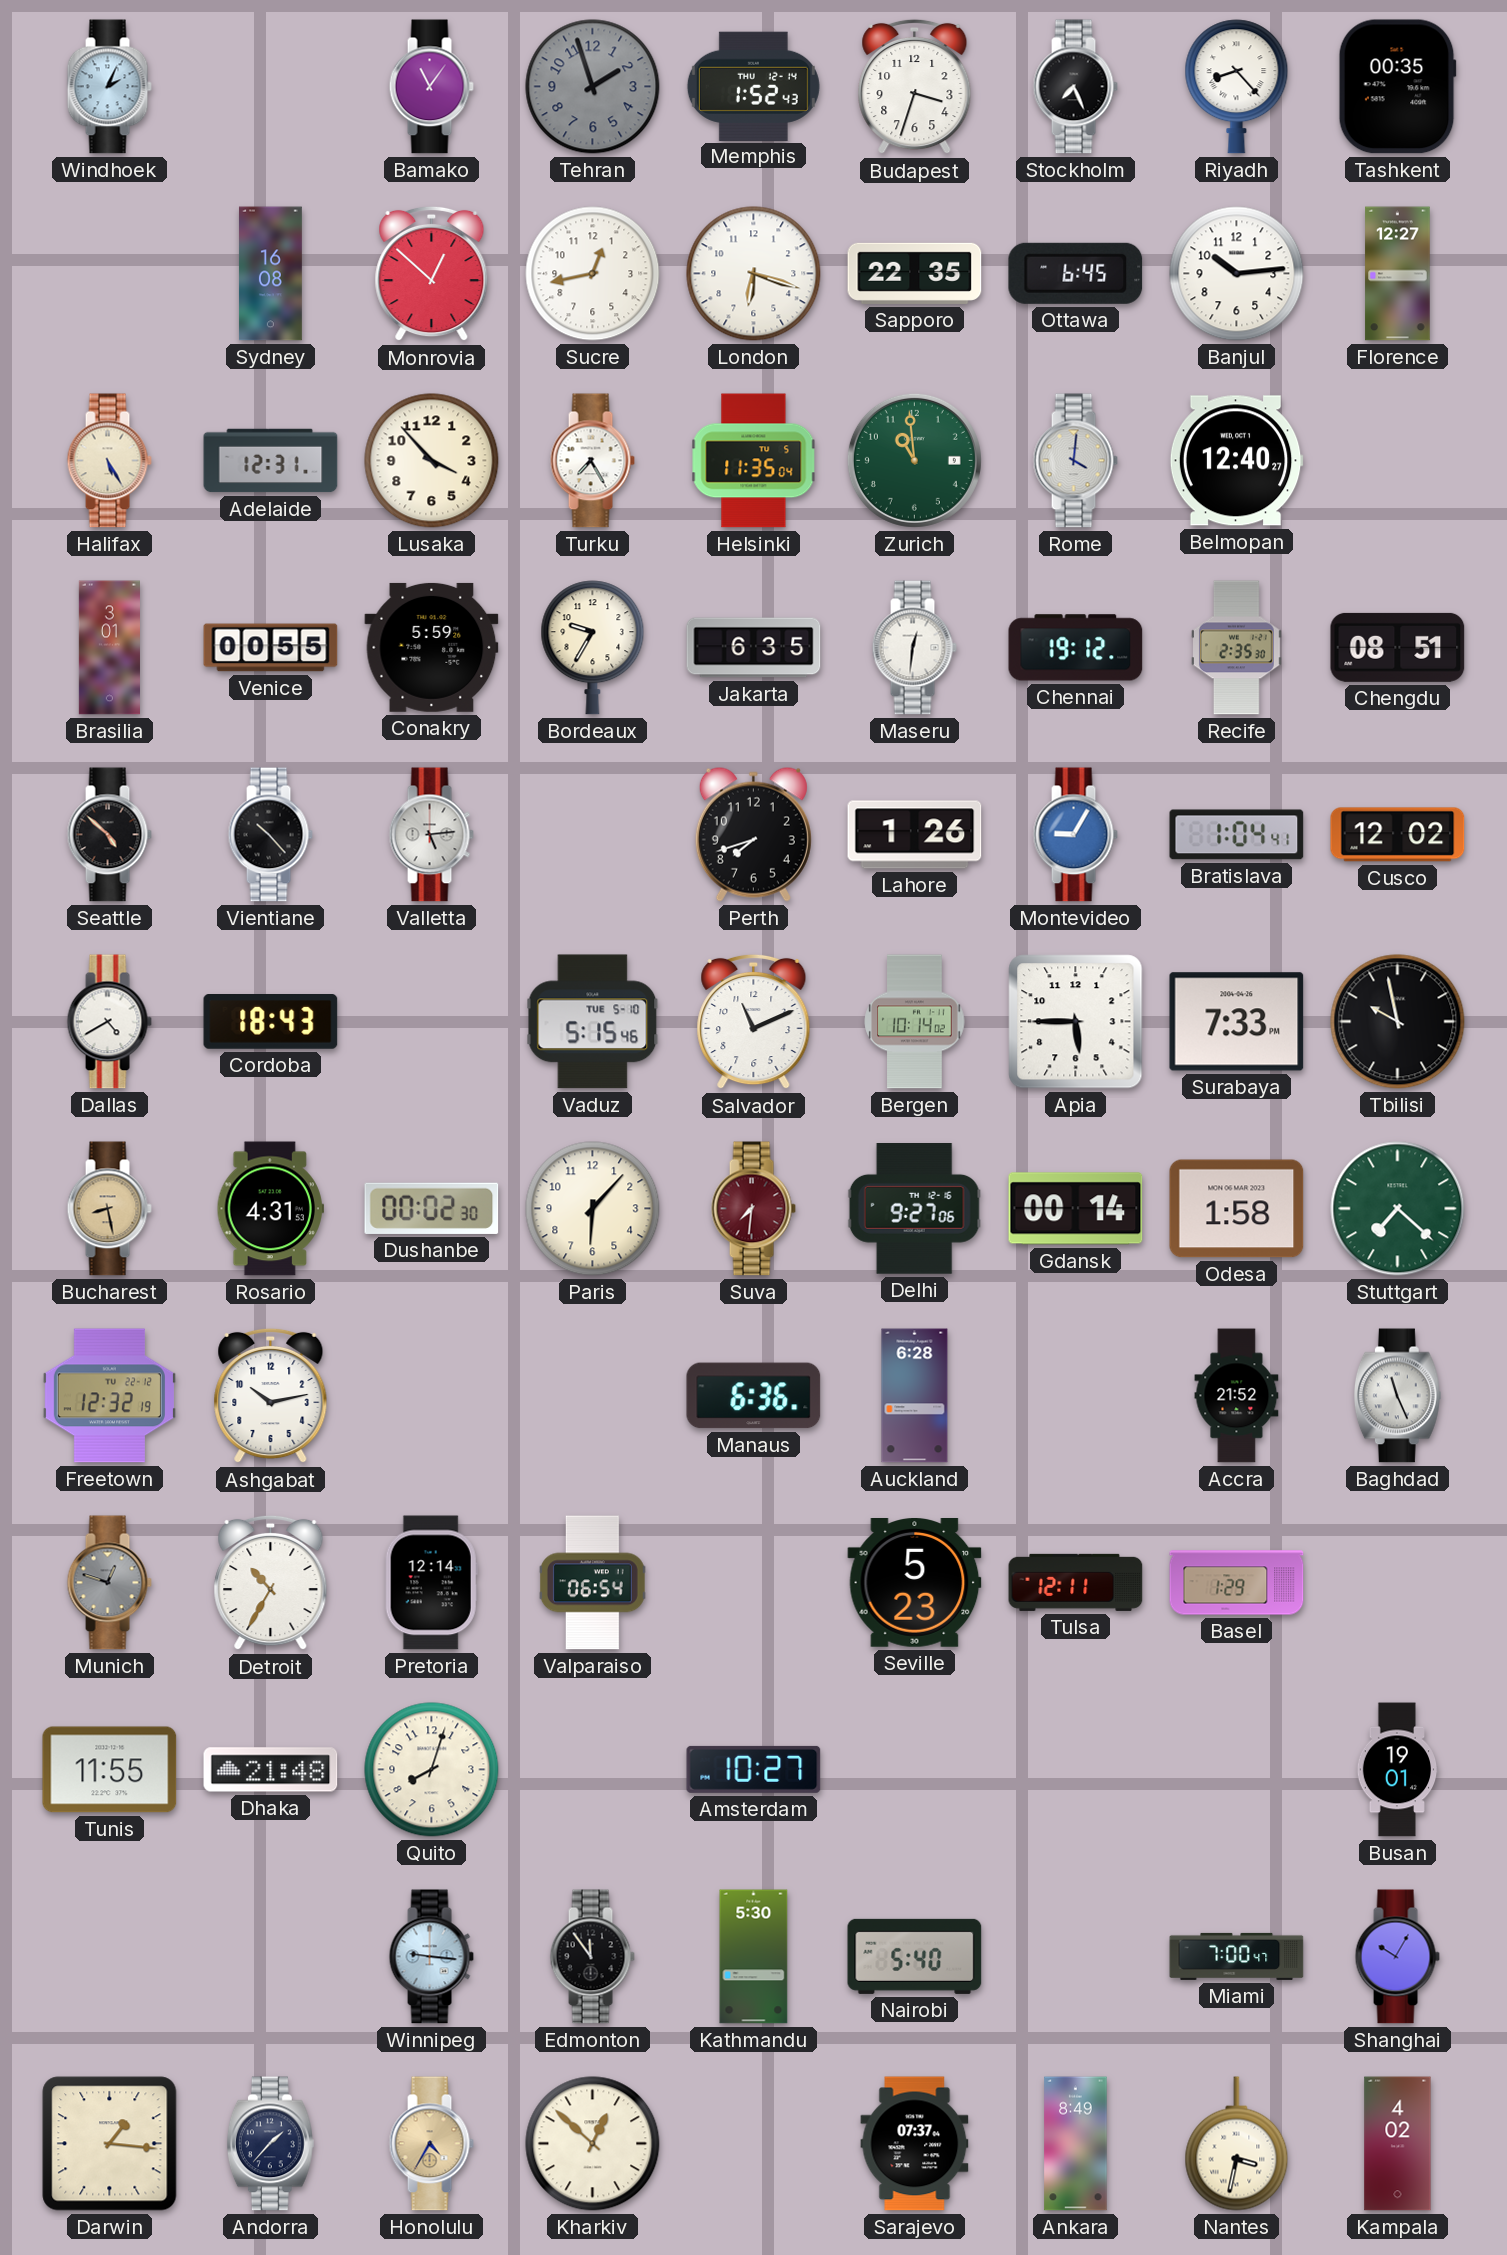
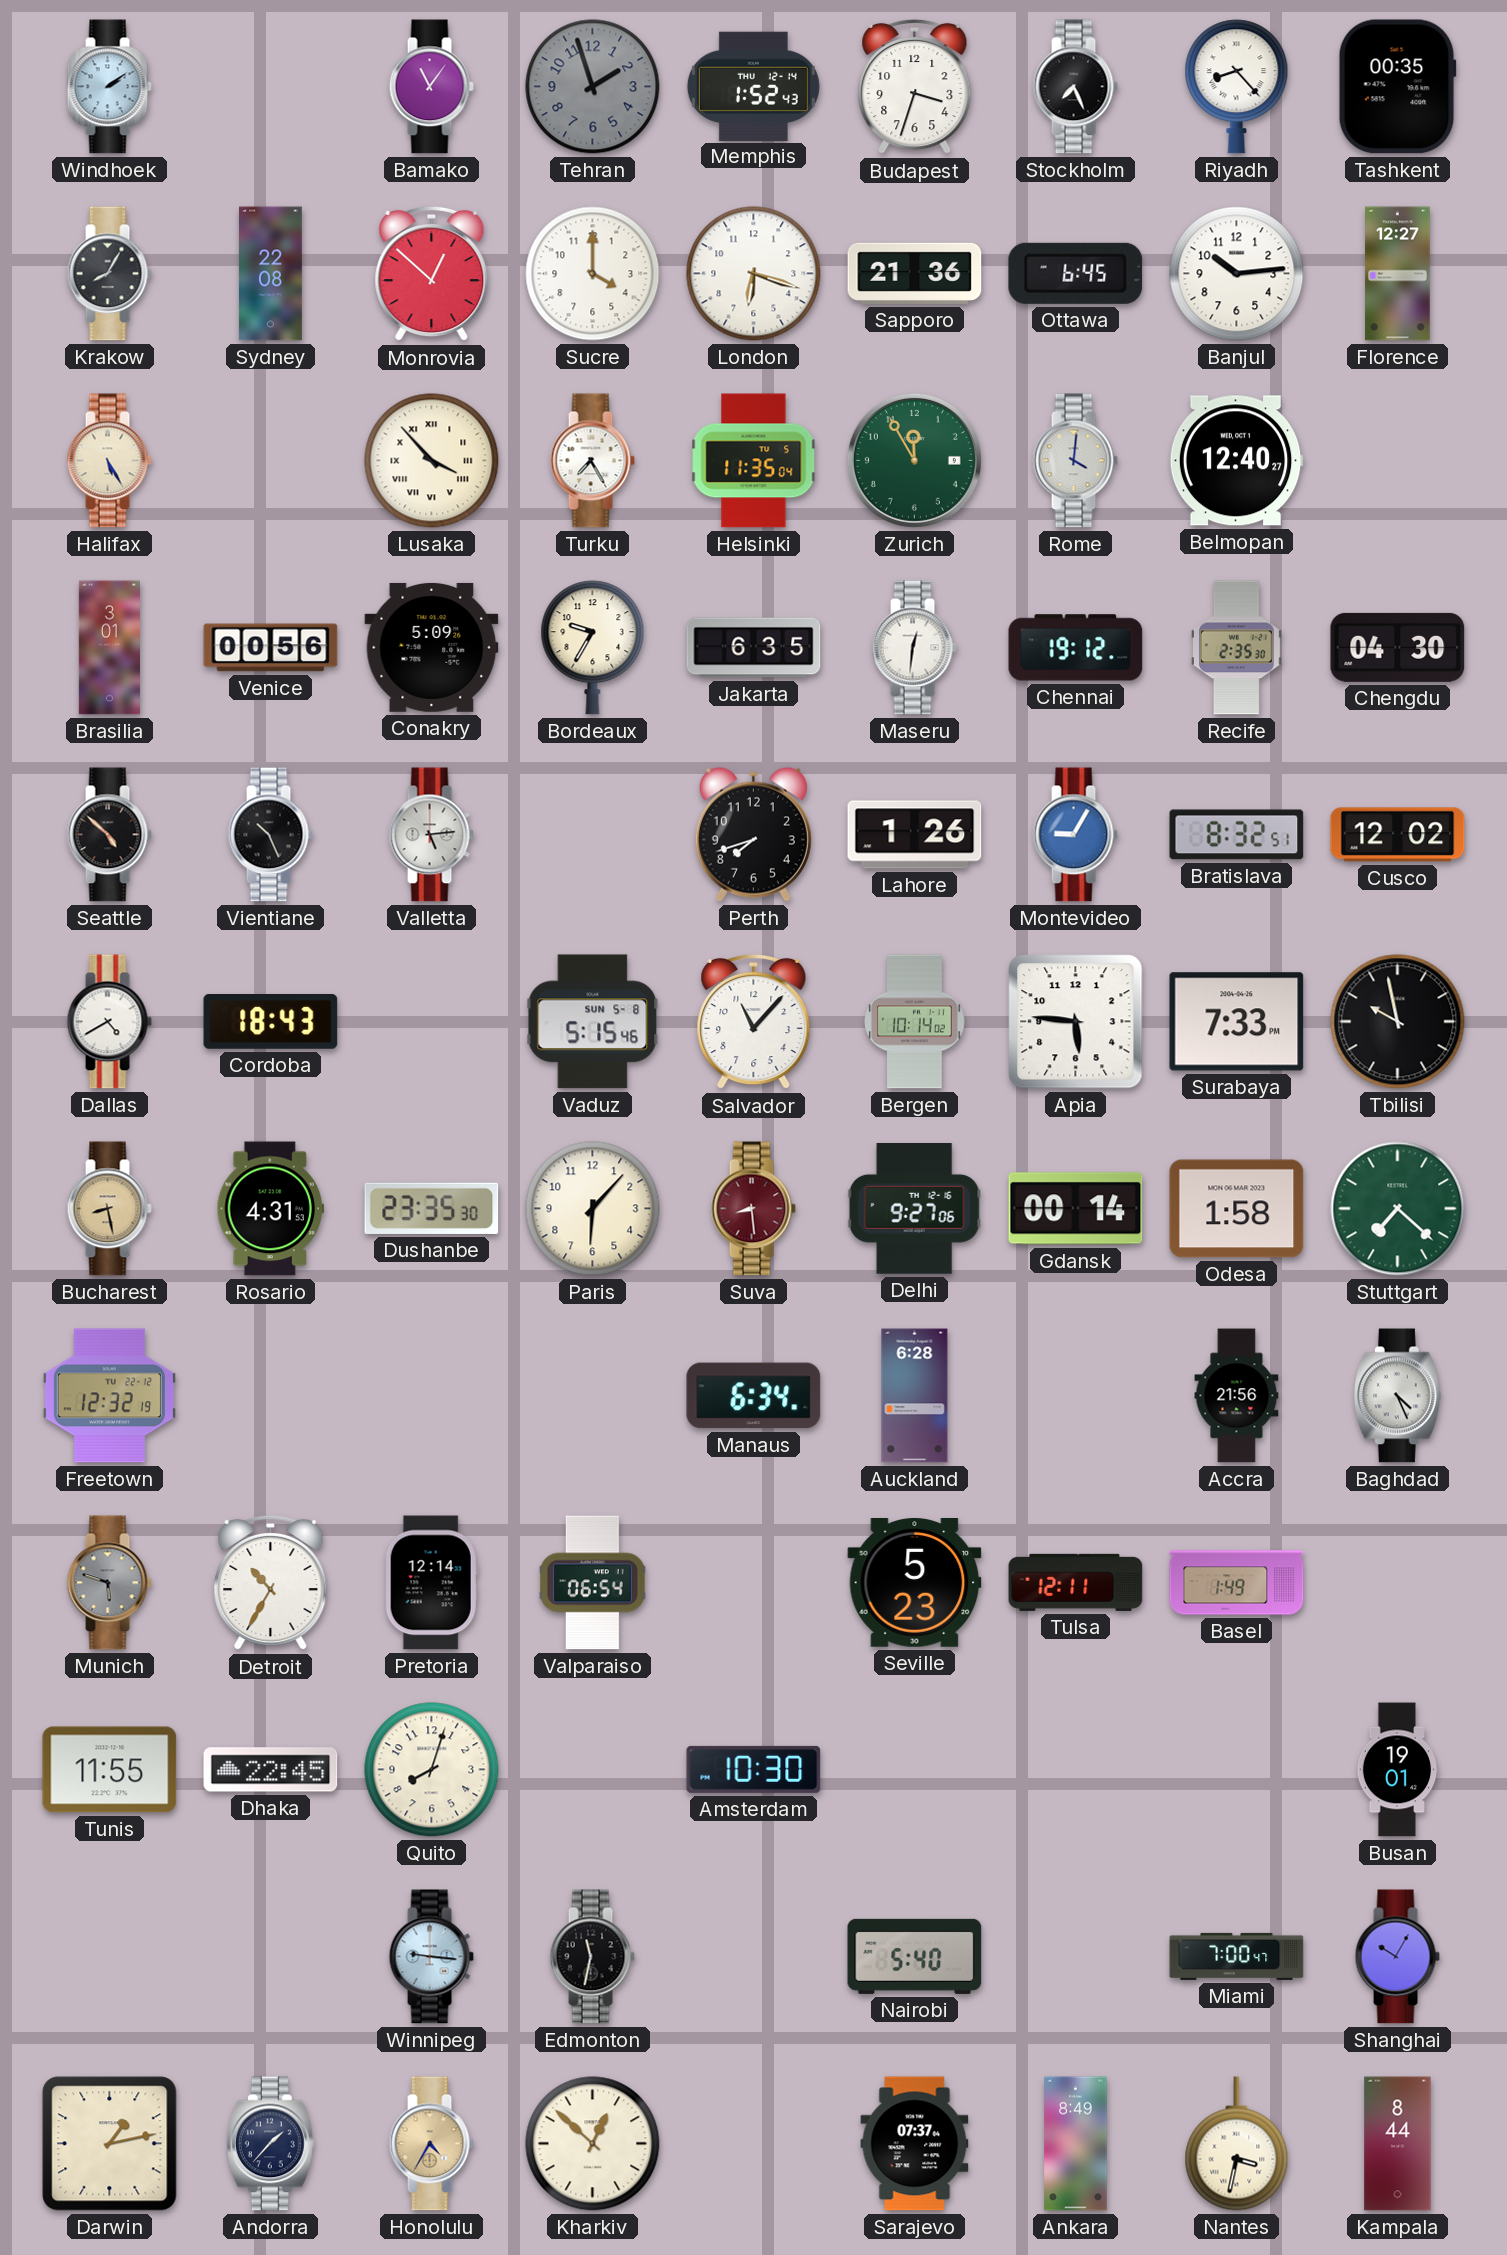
Windhoek: 2:04 -> 2:09
Krakow: none -> 8:05
Sydney: 16:08 -> 22:08
Sucre: 12:43 -> 4:00
Sapporo: 22:35 -> 21:36
Adelaide: 12:31 -> none
Lusaka numerals: Arabic -> Roman
Zurich: 10:59 -> 11:55
Venice: 00:55 -> 00:56
Conakry: 5:59 -> 5:09
Chengdu: 08:51 -> 04:30
Vientiane: 10:23 -> 10:26
Bratislava: 1:04 -> 8:32
Vaduz date: TUE 5-10 -> SUN 5-8
Salvador: 11:11 -> 11:07
Apia: 5:45 -> 5:46
Dushanbe: 00:02 -> 23:35
Suva: 7:31 -> 8:29
Ashgabat: 10:13 -> none
Manaus: 6:36 -> 6:34
Accra: 21:52 -> 21:56
Baghdad: 11:26 -> 4:26
Munich: 12:48 -> 5:48
Basel: 1:29 -> 1:49
Dhaka: 21:48 -> 22:45
Amsterdam: 10:27 -> 10:30
Edmonton: 11:54 -> 11:32
Kathmandu: 5:30 -> none
Darwin: 1:16 -> 1:13
Kampala: 4:02 -> 8:44
